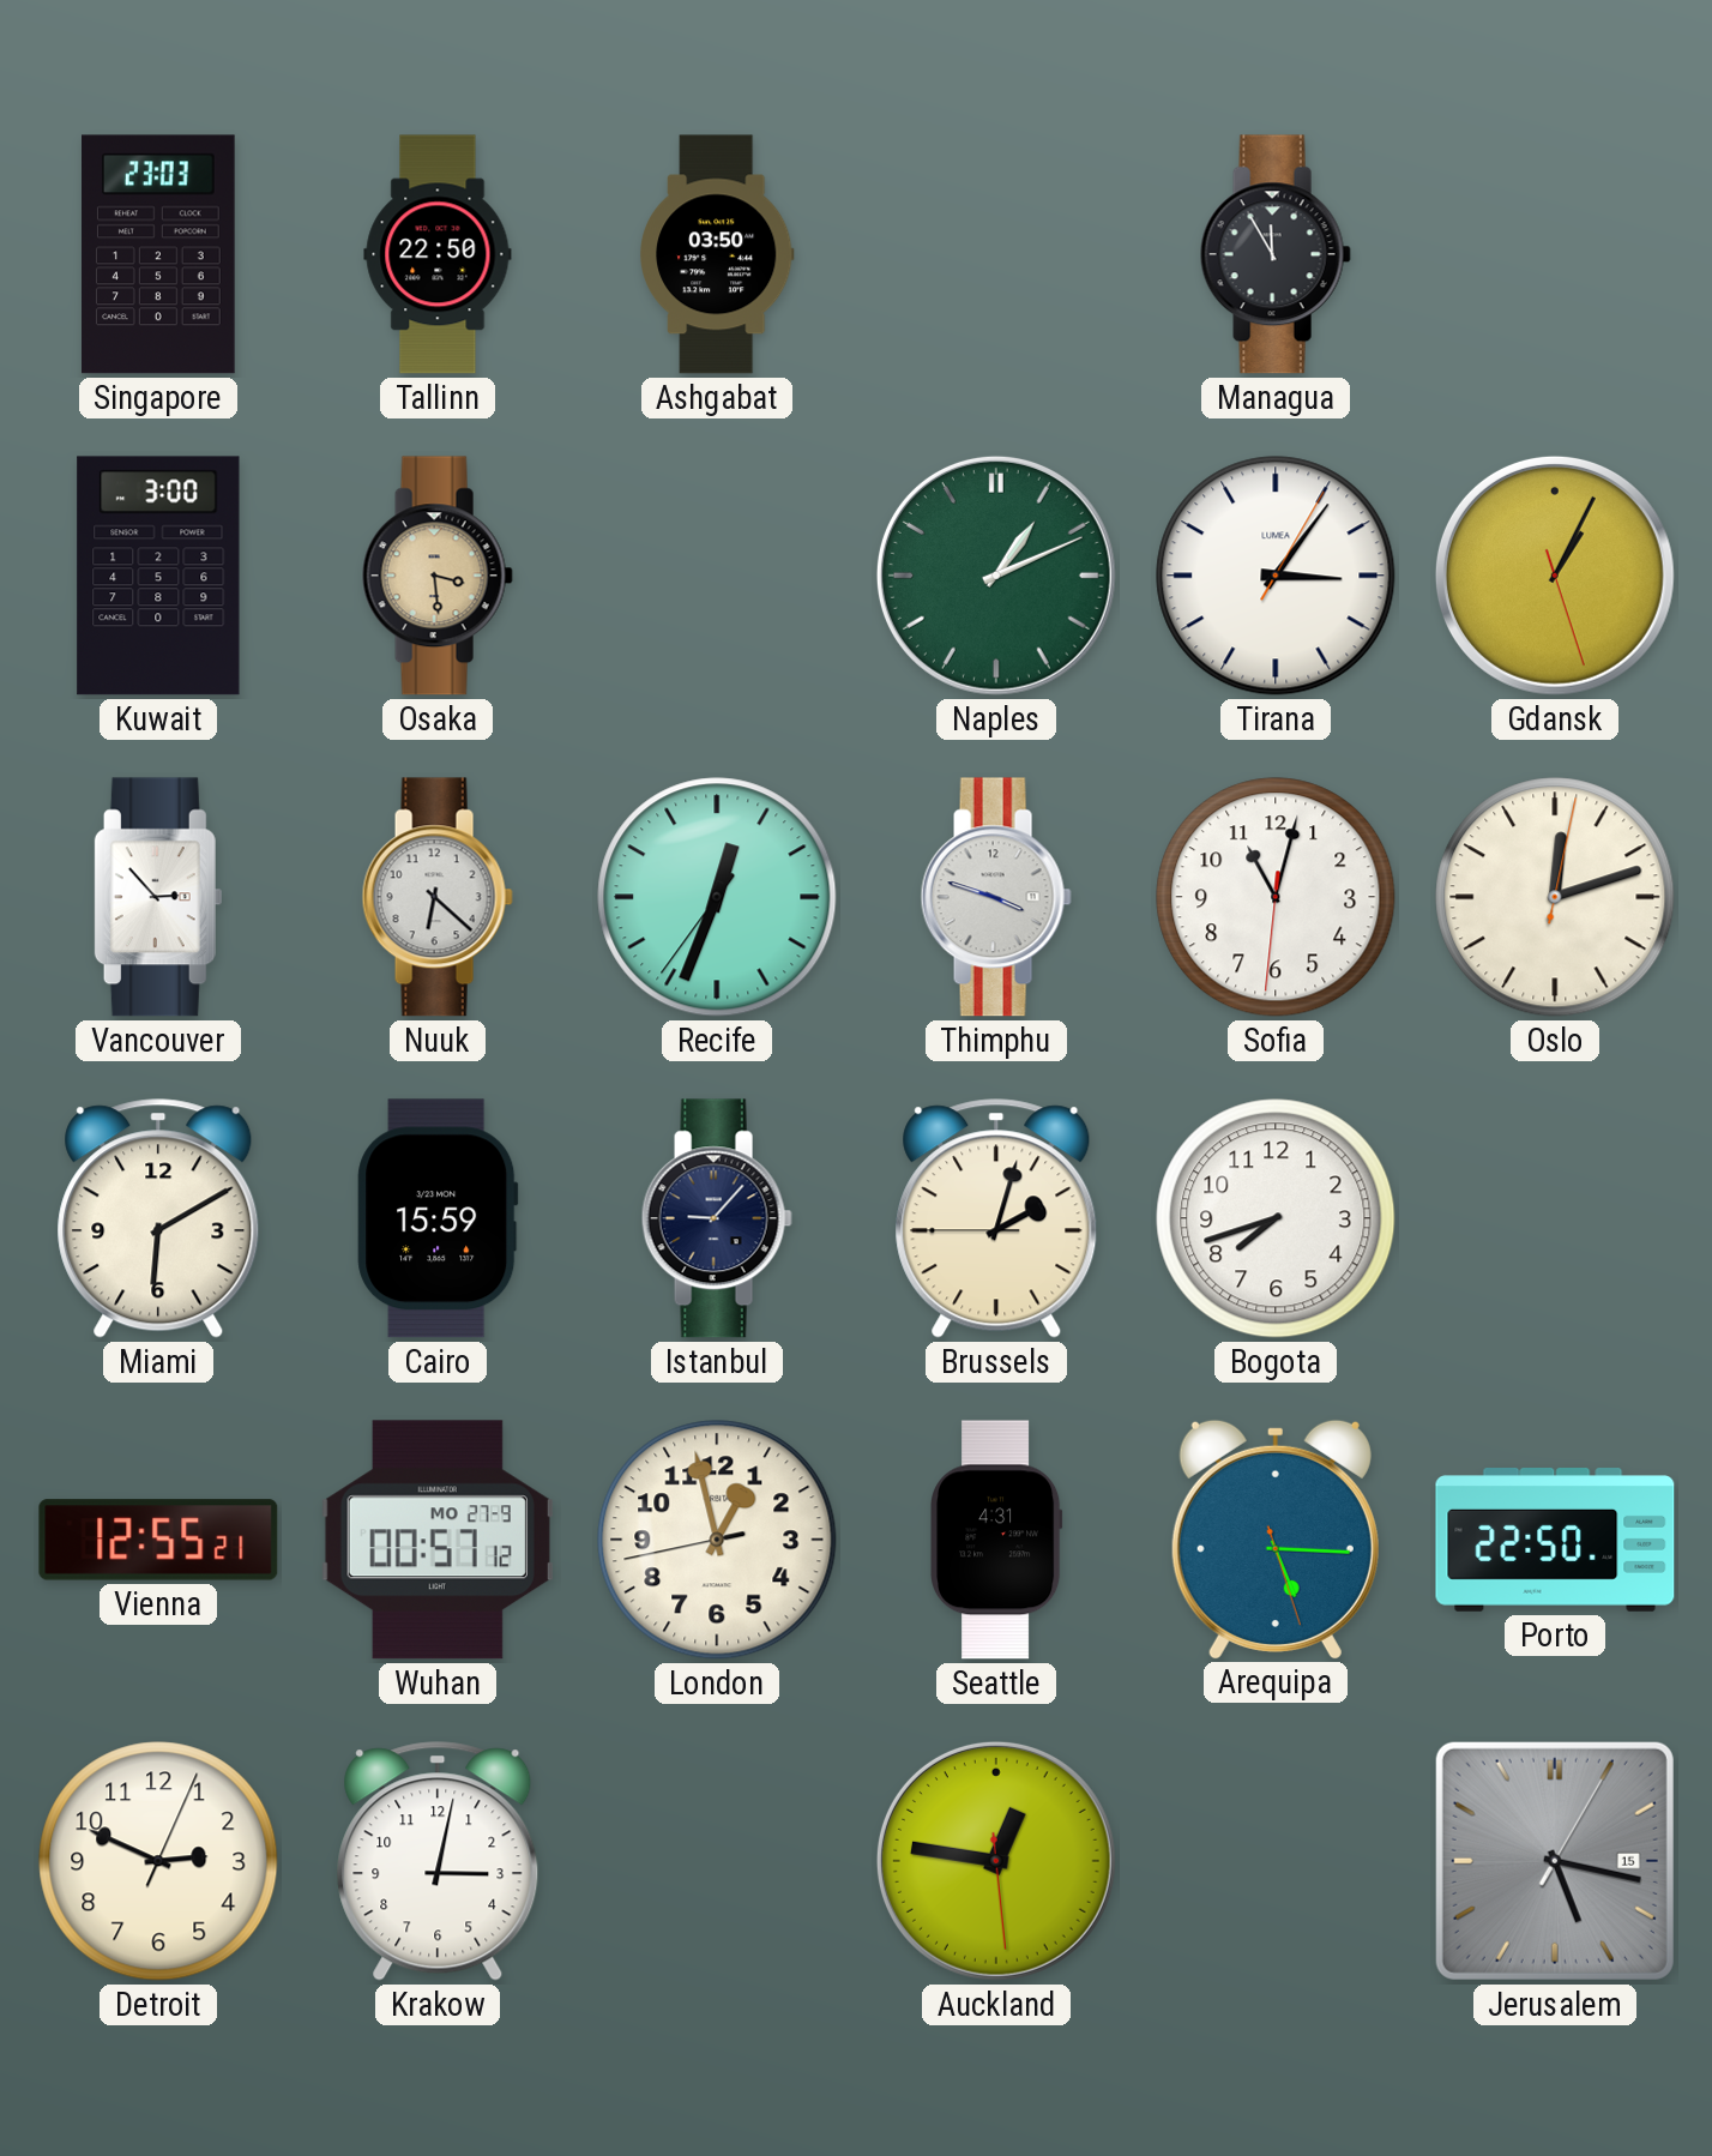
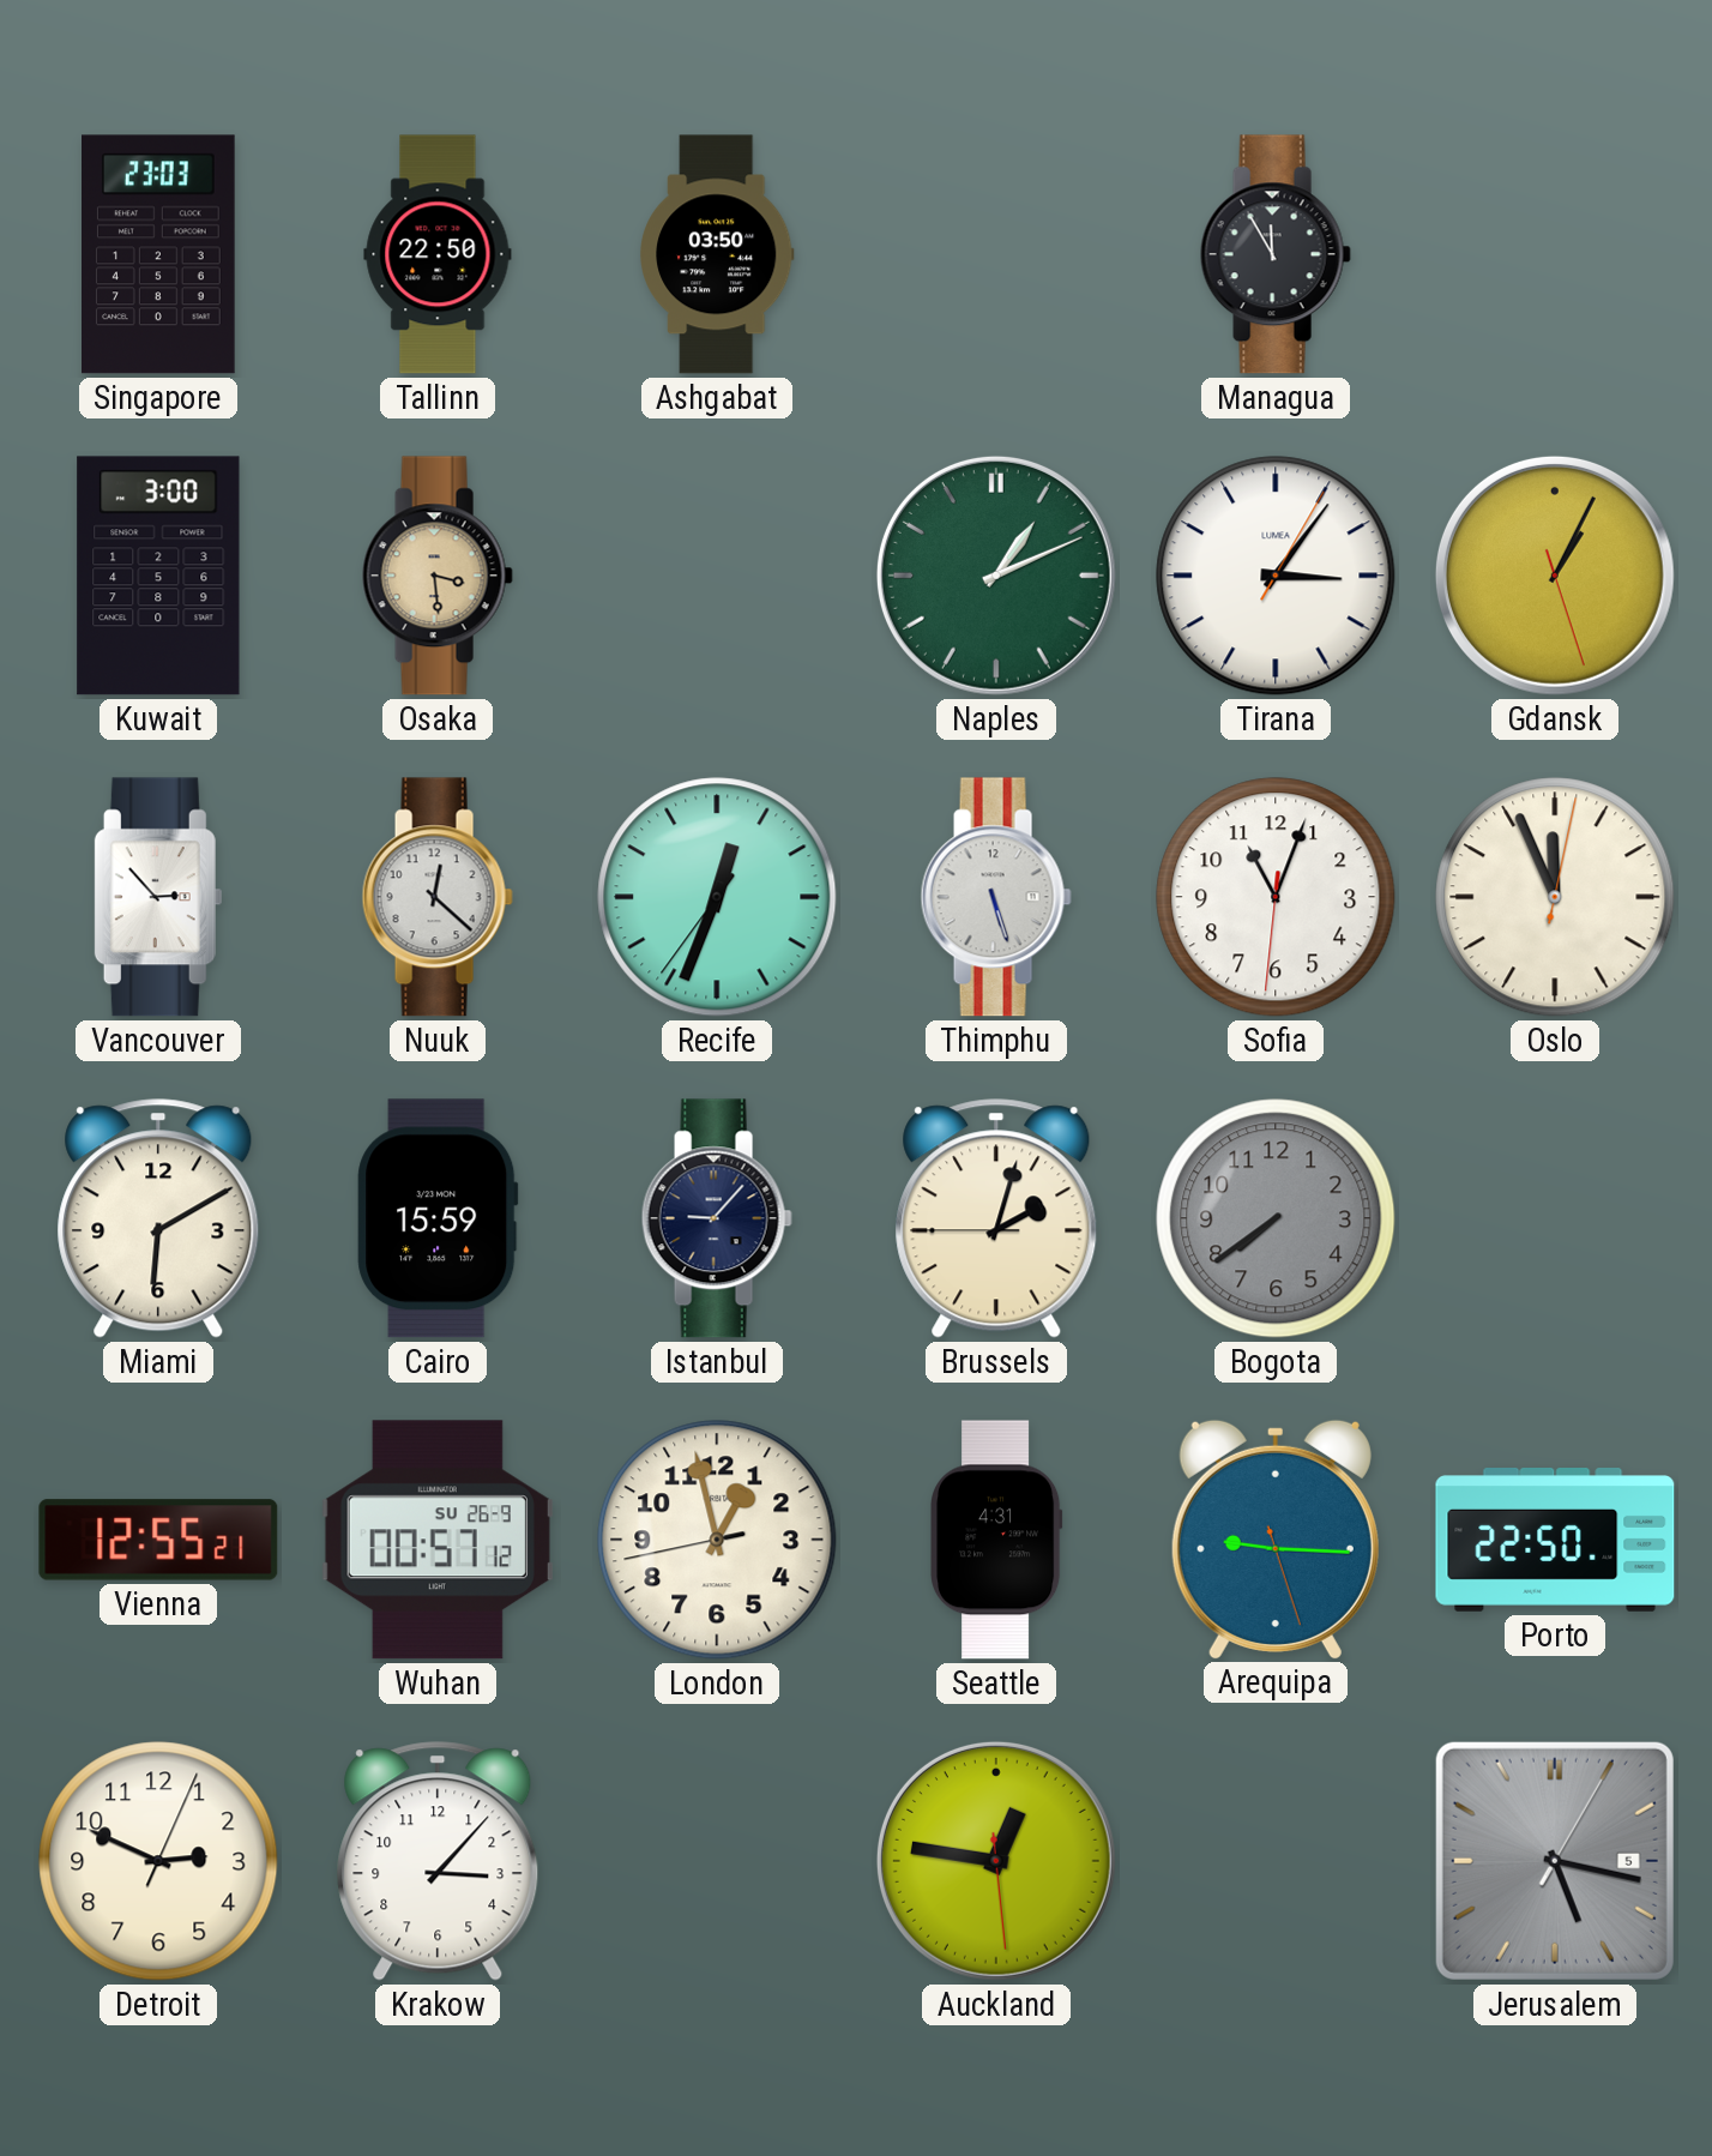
Nuuk: 6:22 -> 12:22
Thimphu: 3:48 -> 5:27
Sofia: 11:02 -> 11:03
Oslo: 12:12 -> 11:56
Bogota: 7:42 -> 7:39
Bogota dial: white -> grey
Wuhan date: MO 27-9 -> SU 26-9
Arequipa: 5:15 -> 9:15
Krakow: 3:02 -> 3:07
Jerusalem date: 15 -> 5
